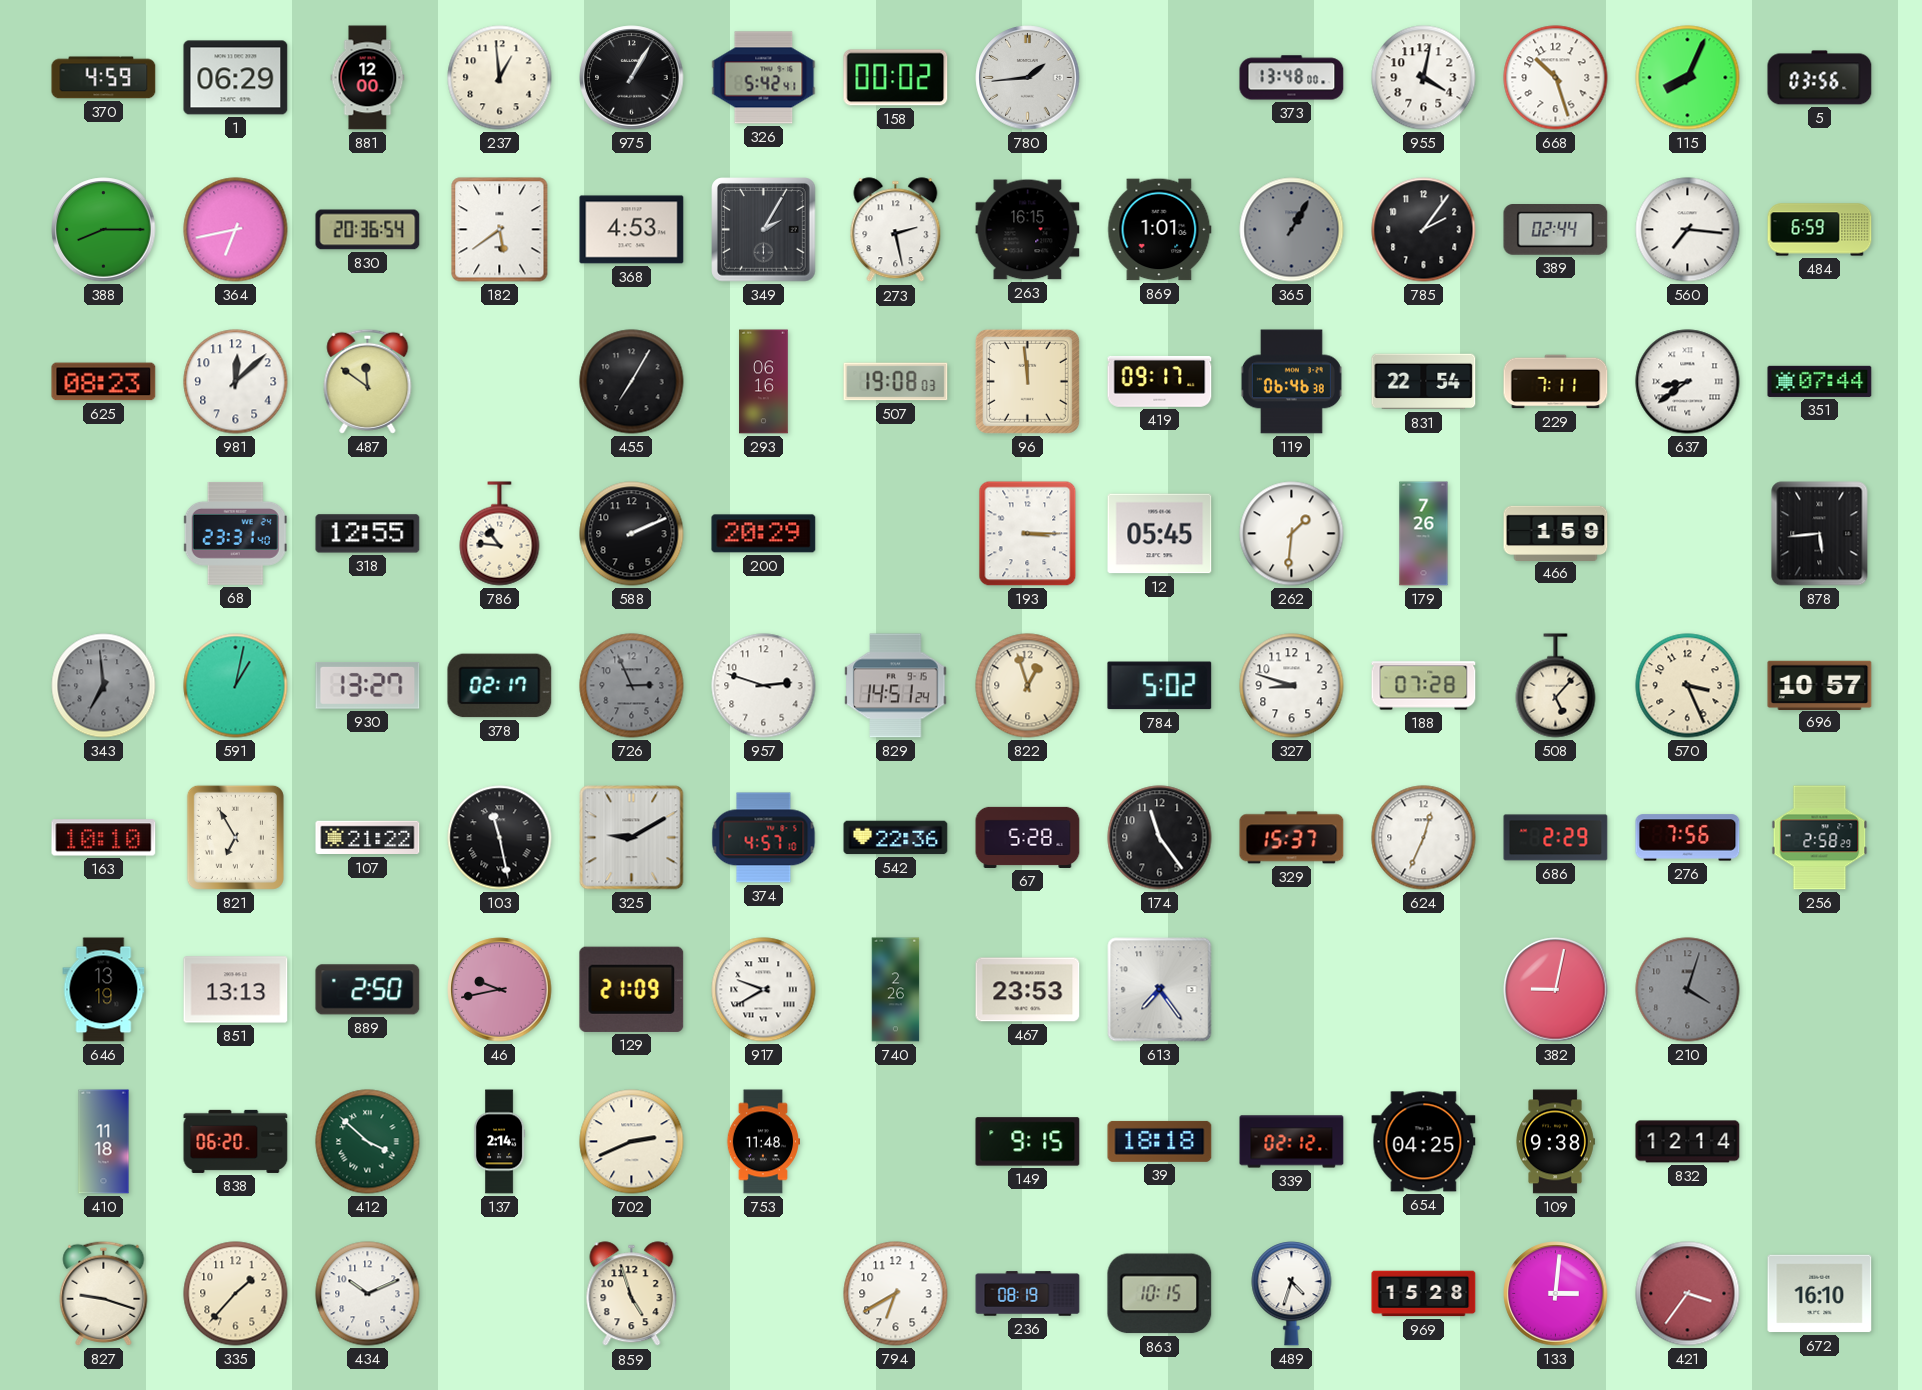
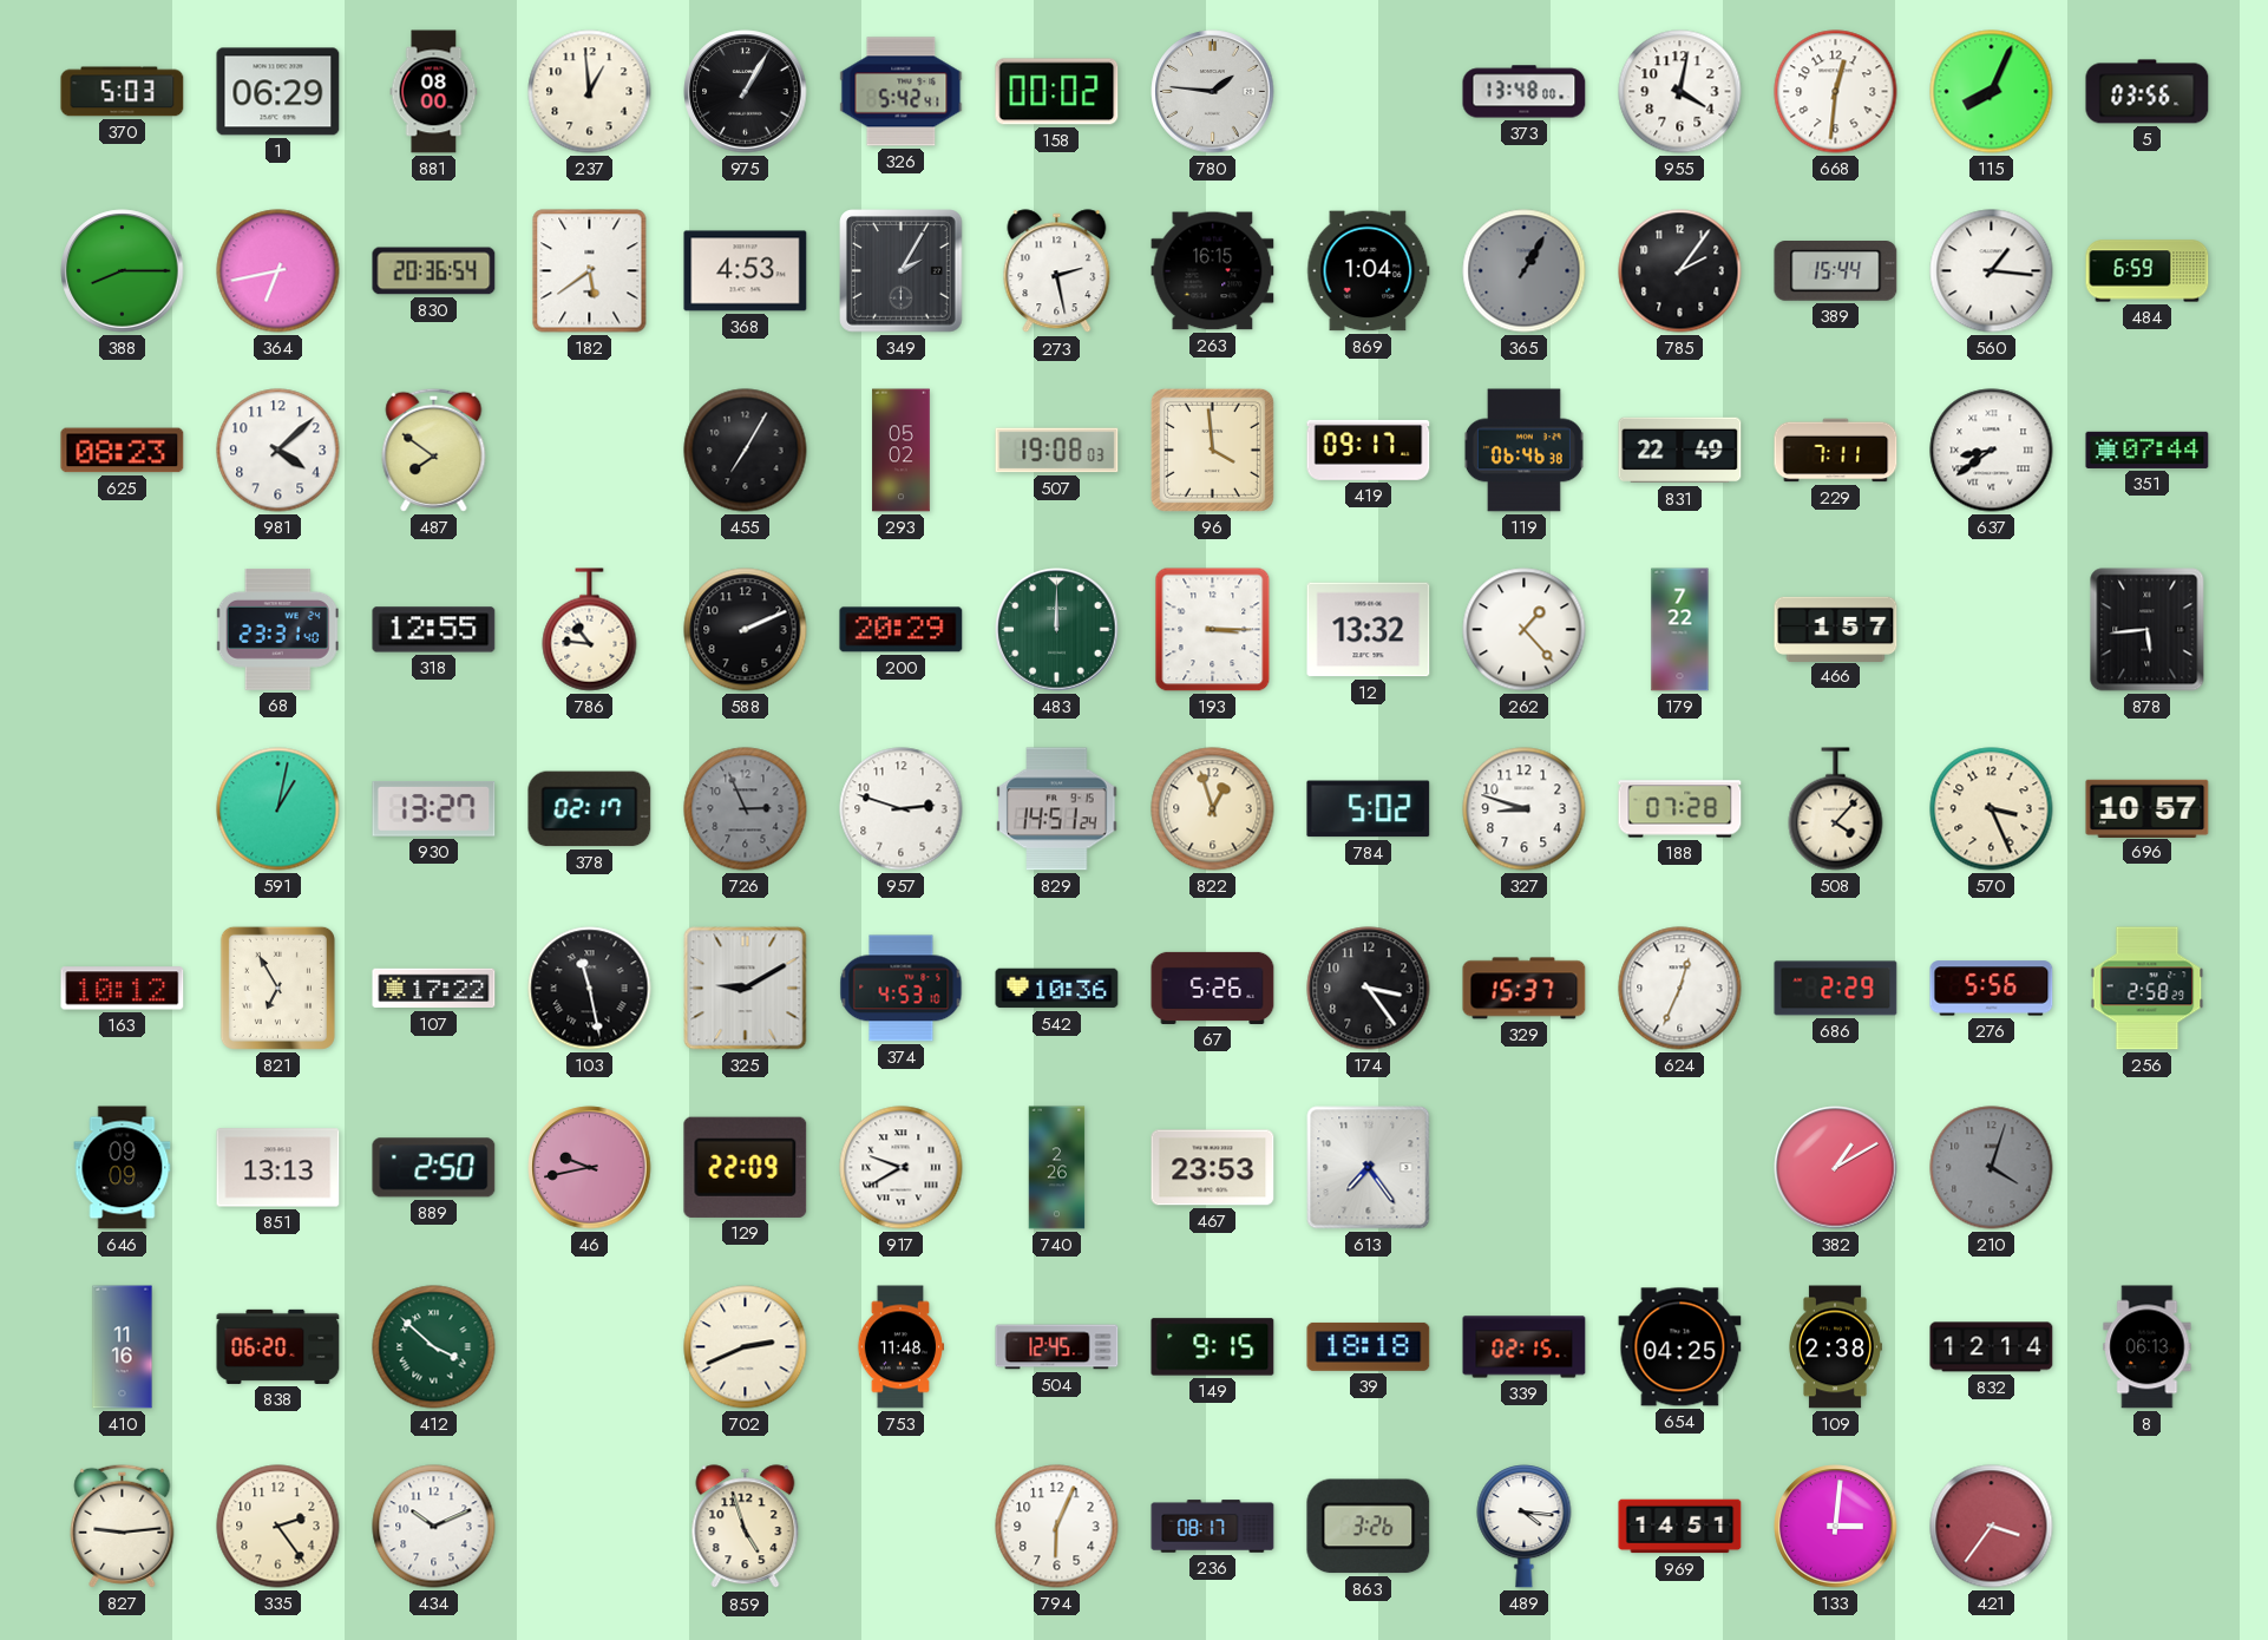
370: 4:59 -> 5:03
881: 12:00 -> 08:00
780: 1:44 -> 1:46
668: 10:27 -> 12:31
869: 1:01 -> 1:04
389: 02:44 -> 15:44
560: 7:16 -> 1:16
981: 12:08 -> 4:08
487: 11:51 -> 7:51
293: 06:16 -> 05:02
96: 11:59 -> 3:59
831: 22:54 -> 22:49
483: none -> 12:00
12: 05:45 -> 13:32
262: 1:31 -> 1:23
179: 7:26 -> 7:22
466: 1:59 -> 1:57
343: 6:59 -> none
508: 5:07 -> 4:07
163: 10:10 -> 10:12
107: 21:22 -> 17:22
374: 4:57 -> 4:53
542: 22:36 -> 10:36
67: 5:28 -> 5:26
174: 11:24 -> 3:24
276: 7:56 -> 5:56
646: 13:19 -> 09:09
129: 21:09 -> 22:09
382: 9:02 -> 1:10
410: 11:18 -> 11:16
137: 2:14 -> none
504: none -> 12:45
339: 02:12 -> 02:15
109: 9:38 -> 2:38
8: none -> 06:13
827: 9:18 -> 9:14
335: 1:37 -> 2:24
794: 6:40 -> 6:04
236: 08:19 -> 08:17
863: 10:15 -> 3:26
489: 4:33 -> 4:16
969: 15:28 -> 14:51
672: 16:10 -> none
